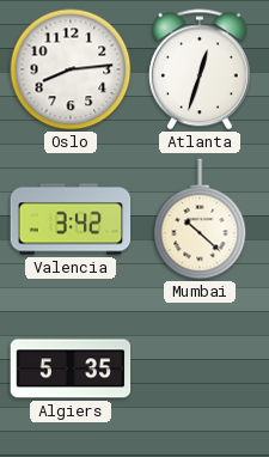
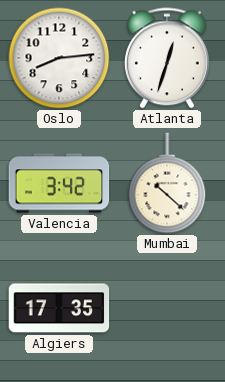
Algiers: 5:35 -> 17:35
